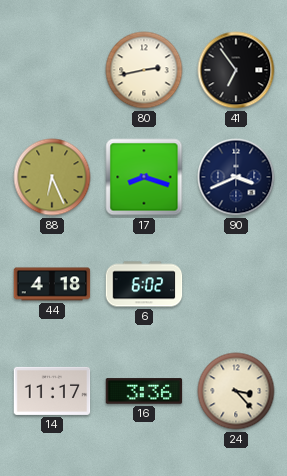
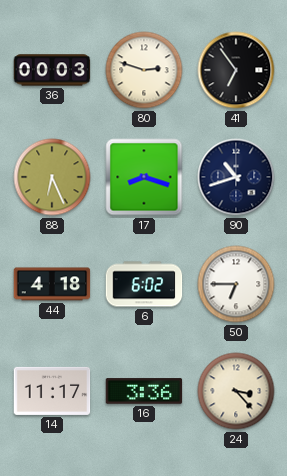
36: none -> 00:03
80: 2:43 -> 2:48
90: 3:41 -> 10:42
50: none -> 6:45
